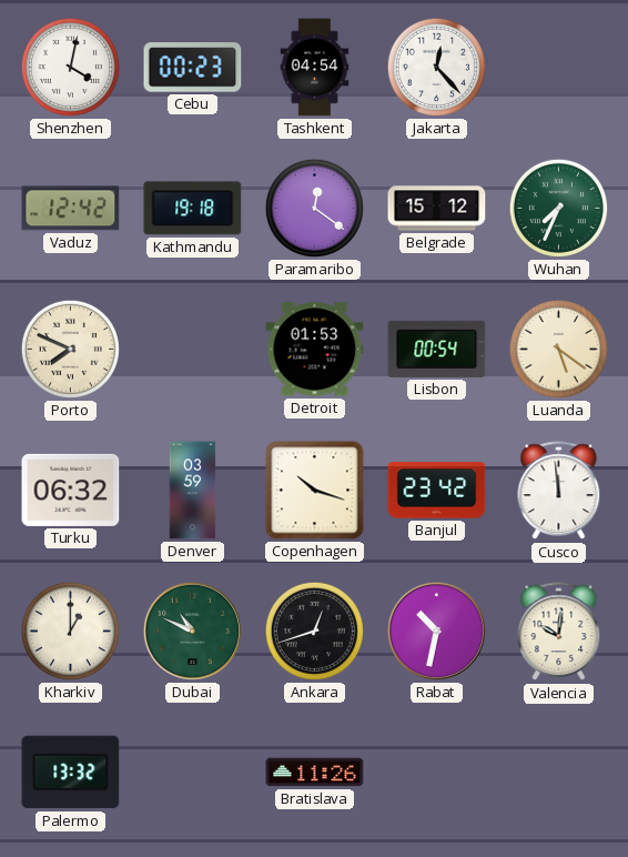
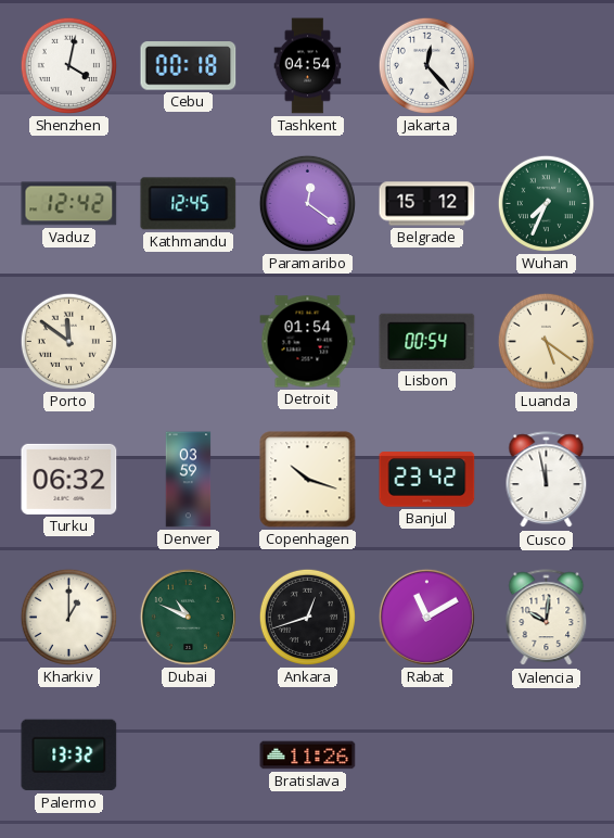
Cebu: 00:23 -> 00:18
Kathmandu: 19:18 -> 12:45
Porto: 7:49 -> 11:51
Detroit: 01:53 -> 01:54
Cusco: 11:59 -> 11:58
Rabat: 10:32 -> 11:10
